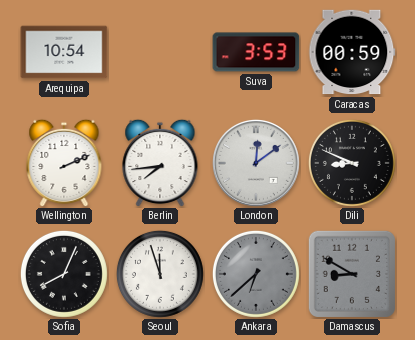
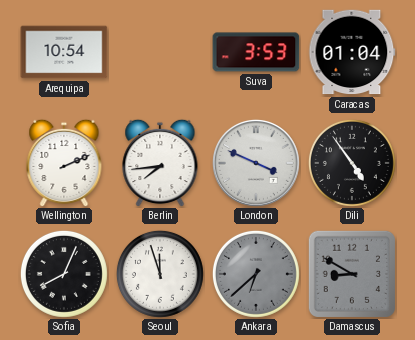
Caracas: 00:59 -> 01:04
London: 12:09 -> 3:49
Dili: 8:49 -> 4:54
